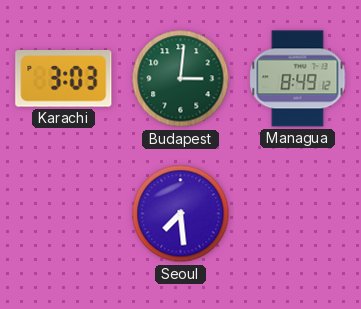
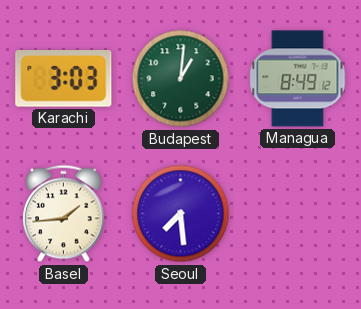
Budapest: 3:01 -> 1:01
Basel: none -> 1:44
